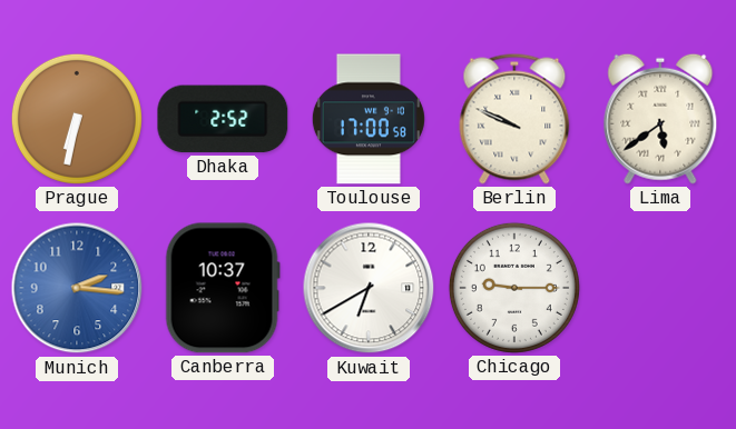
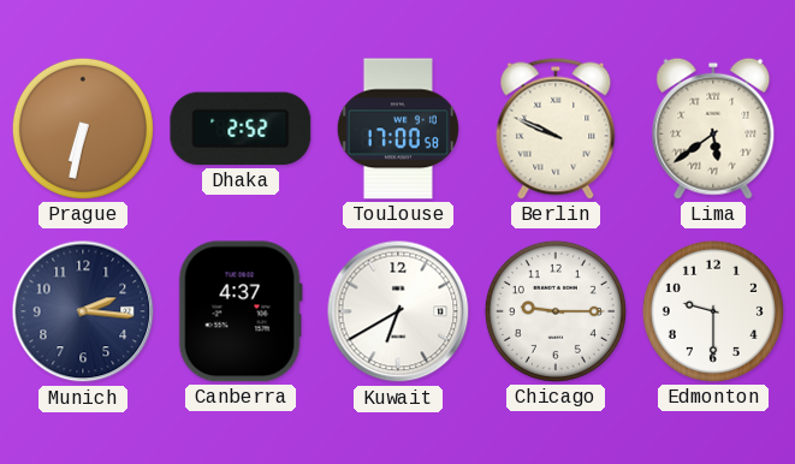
Munich dial: blue -> navy
Canberra: 10:37 -> 4:37
Edmonton: none -> 9:30
